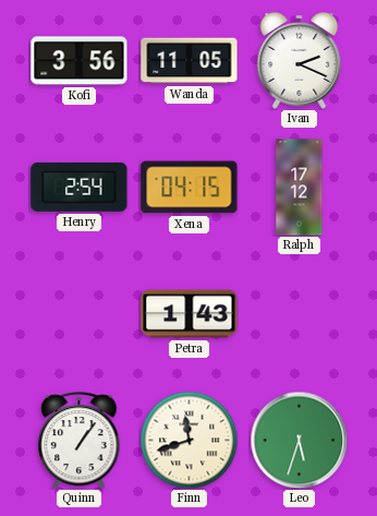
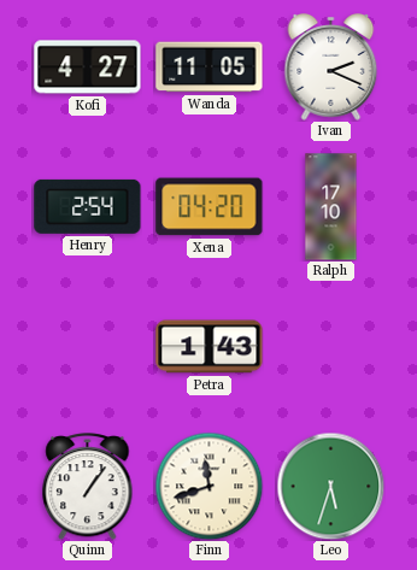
Kofi: 3:56 -> 4:27
Xena: 04:15 -> 04:20
Ralph: 17:12 -> 17:10
